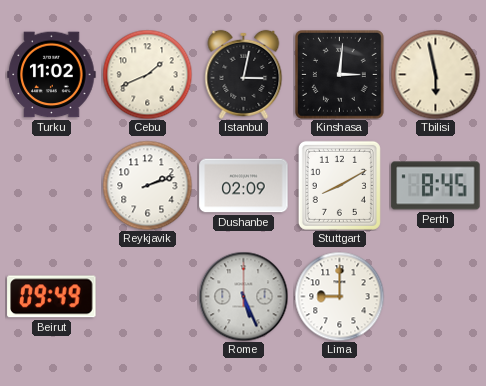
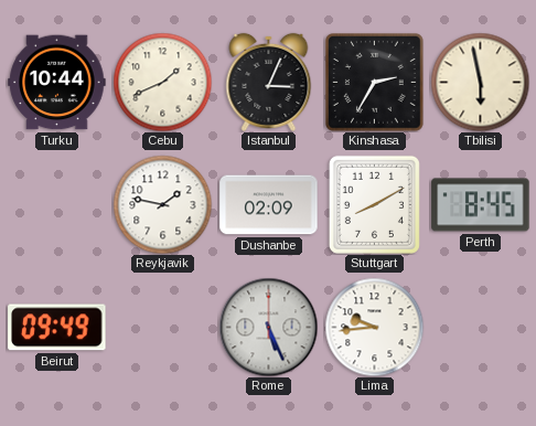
Turku: 11:02 -> 10:44
Istanbul: 3:02 -> 3:04
Kinshasa: 3:01 -> 2:35
Reykjavik: 2:12 -> 1:47
Lima: 9:00 -> 9:44
